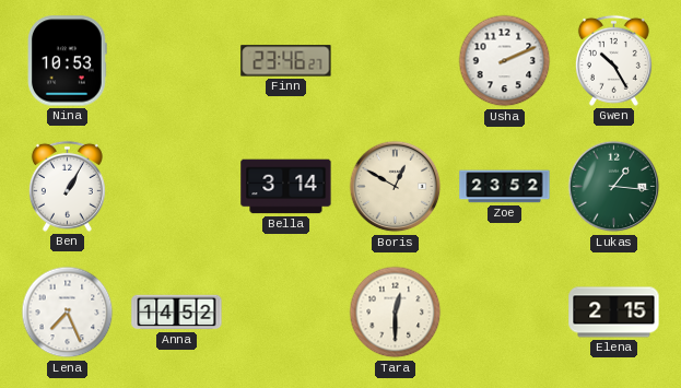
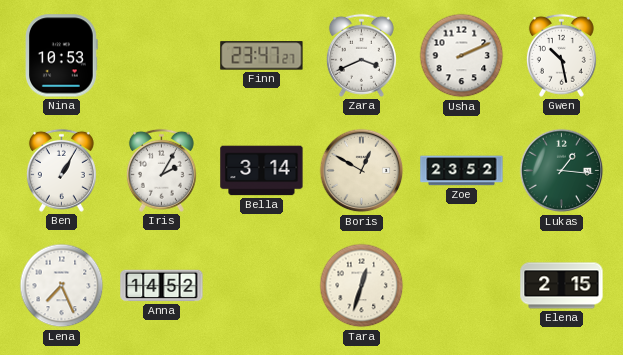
Finn: 23:46 -> 23:47
Zara: none -> 3:41
Gwen: 10:25 -> 10:28
Iris: none -> 2:05
Tara: 12:30 -> 12:33
